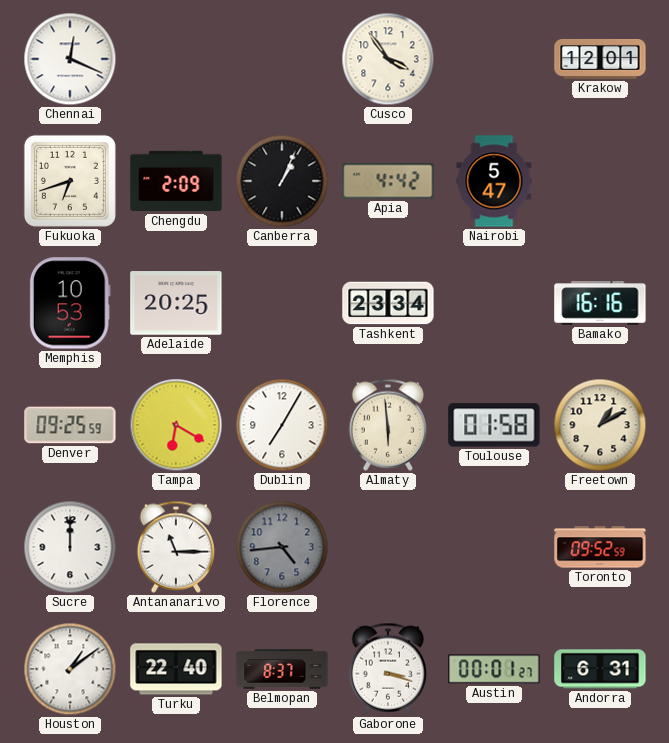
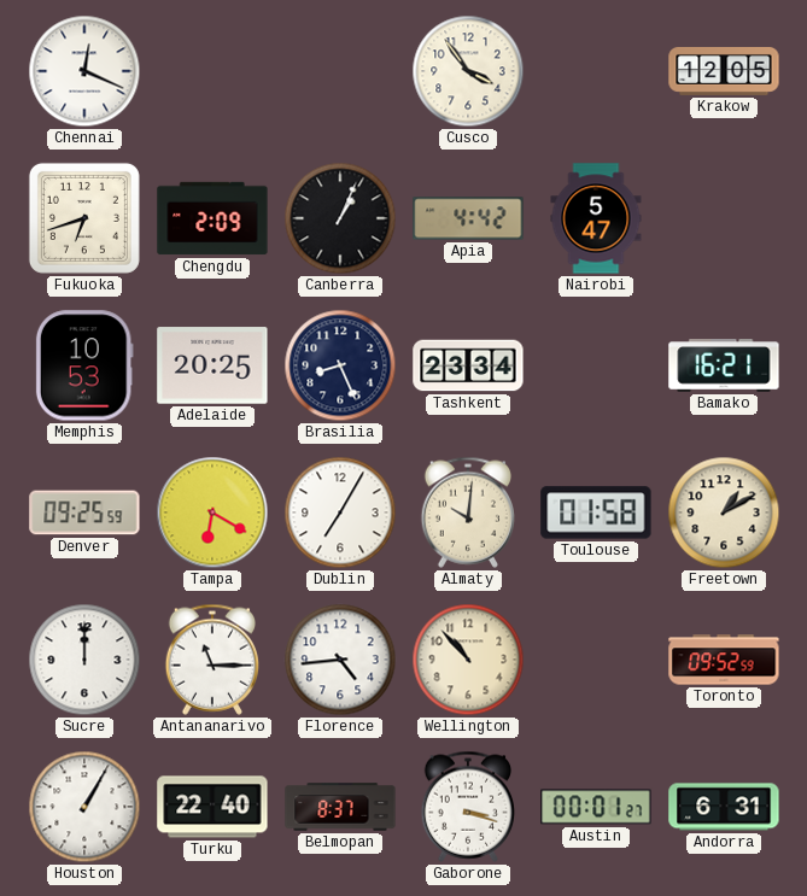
Krakow: 12:01 -> 12:05
Brasilia: none -> 8:26
Bamako: 16:16 -> 16:21
Almaty: 5:59 -> 10:01
Florence dial: grey -> white
Wellington: none -> 10:53
Houston: 1:09 -> 1:05
